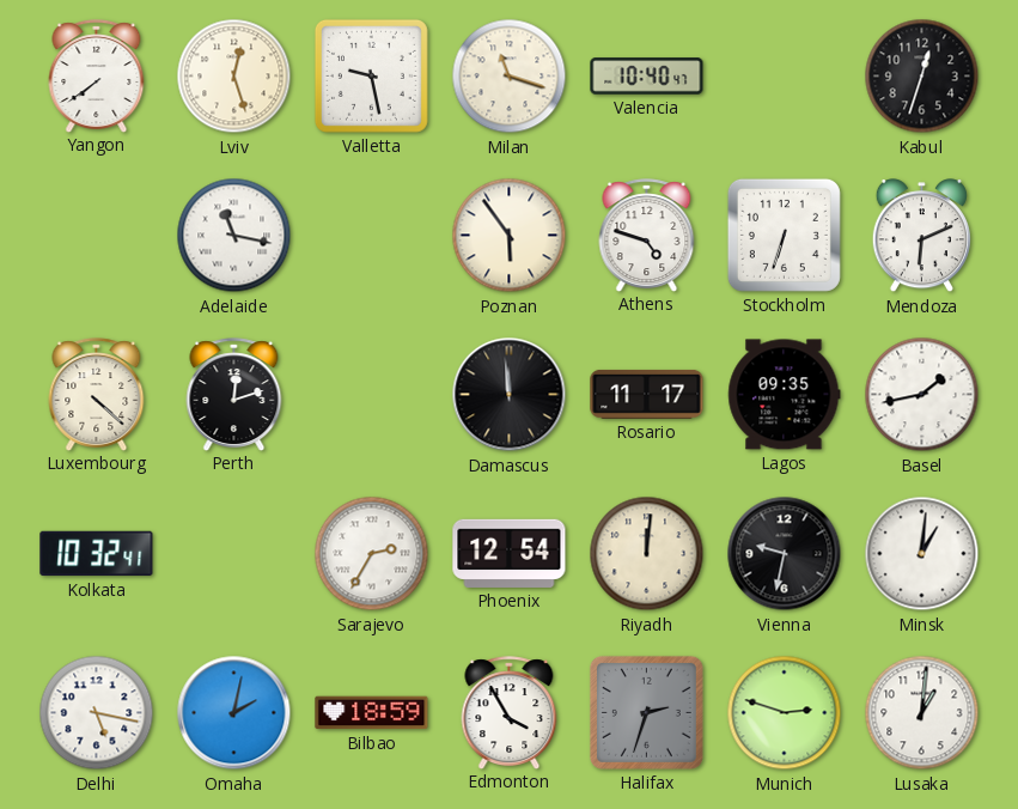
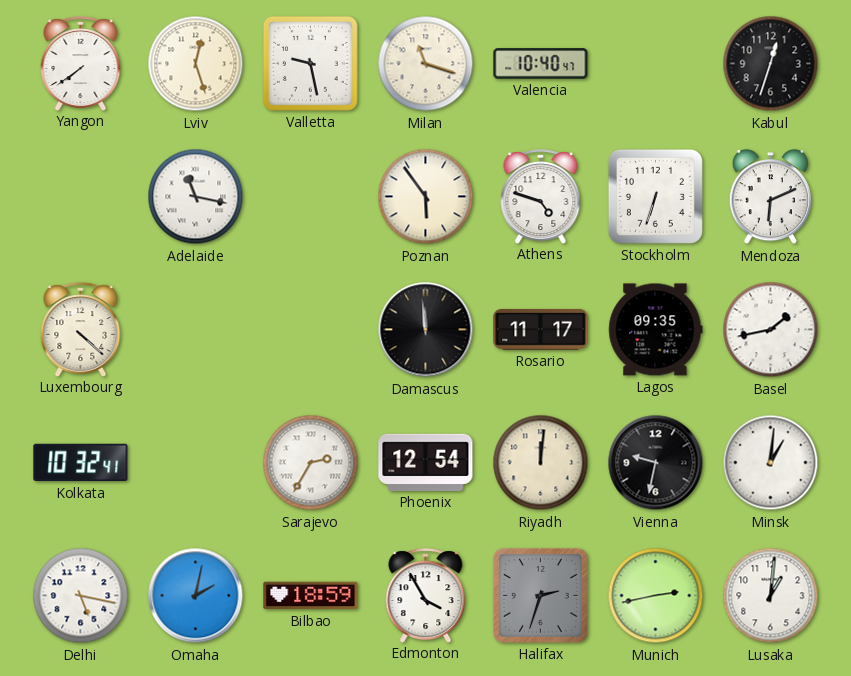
Perth: 12:12 -> none
Munich: 2:48 -> 2:43
